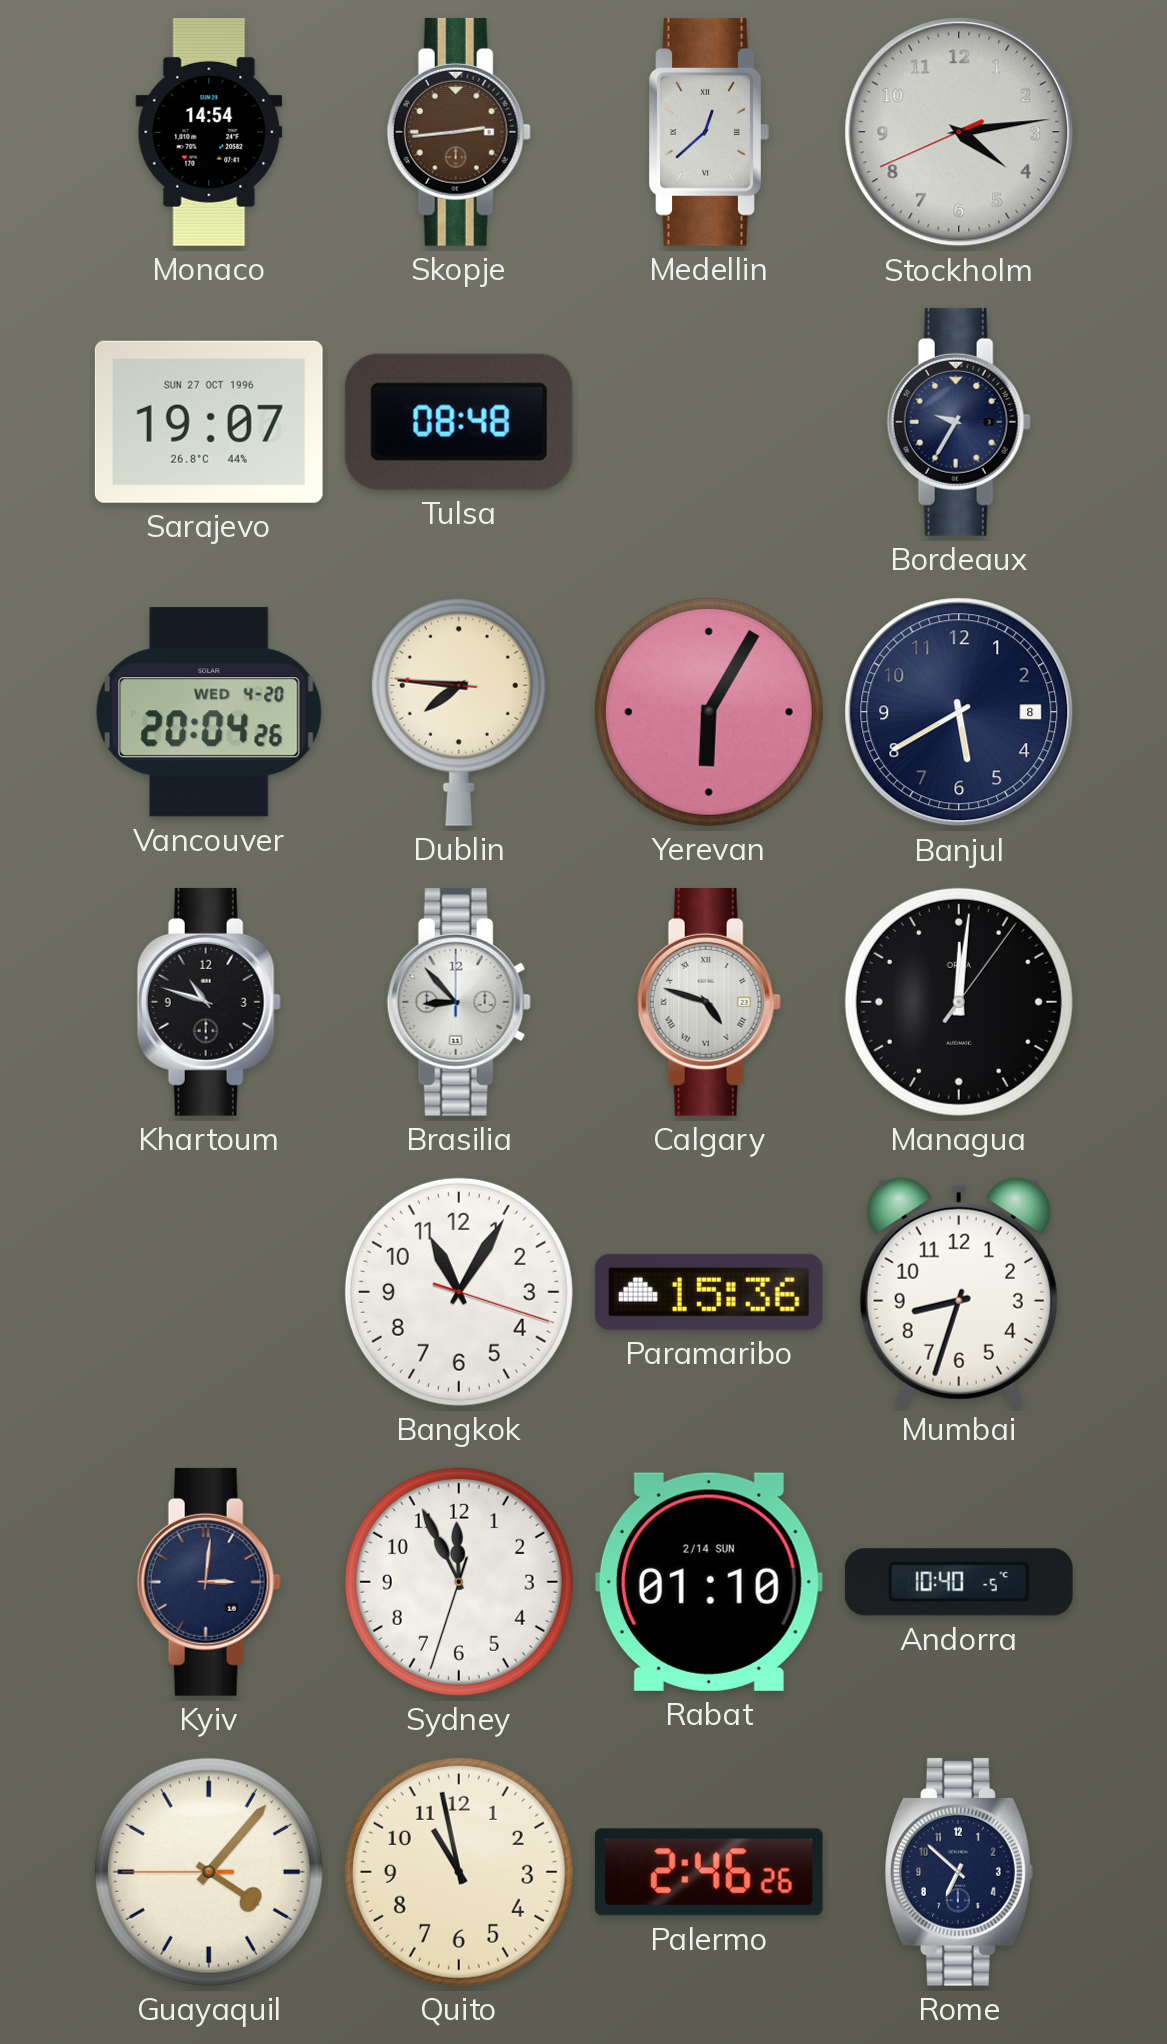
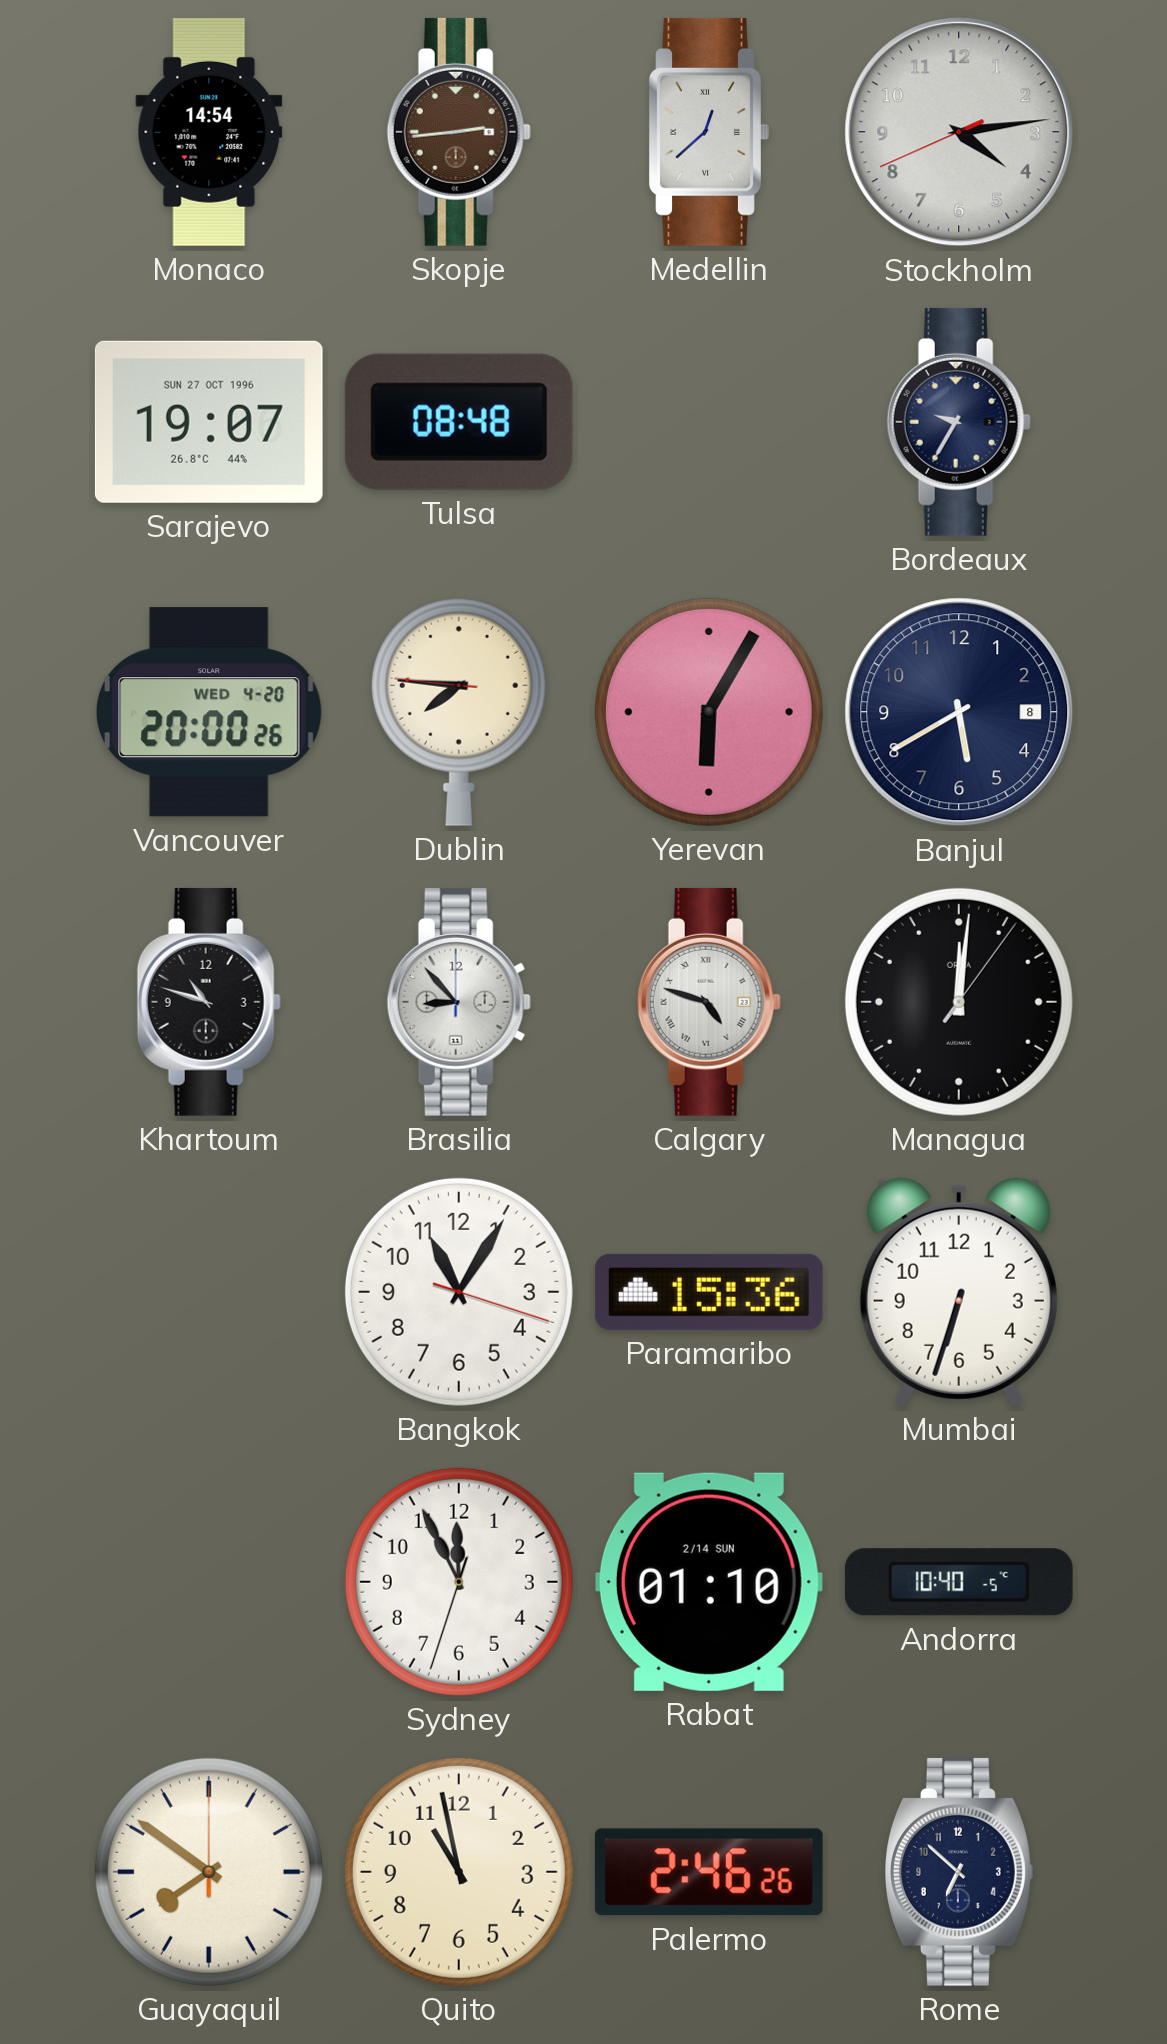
Vancouver: 20:04 -> 20:00
Mumbai: 8:33 -> 6:33
Kyiv: 3:01 -> none
Guayaquil: 4:06 -> 7:51
